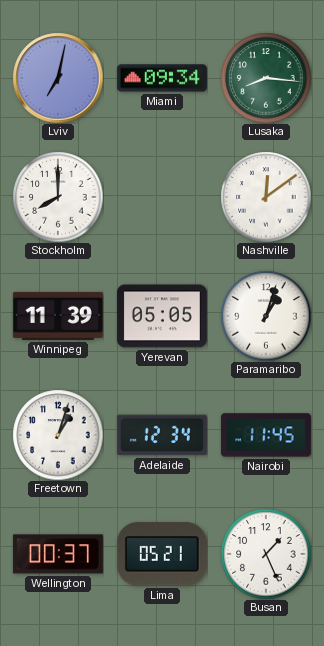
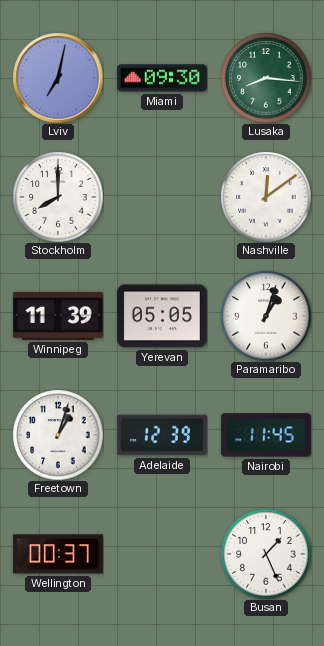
Miami: 09:34 -> 09:30
Adelaide: 12:34 -> 12:39
Lima: 05:21 -> none
